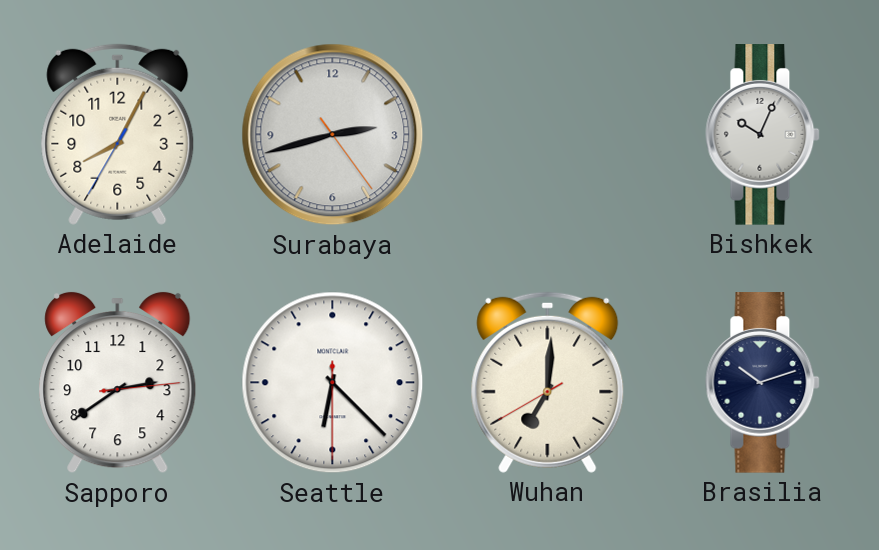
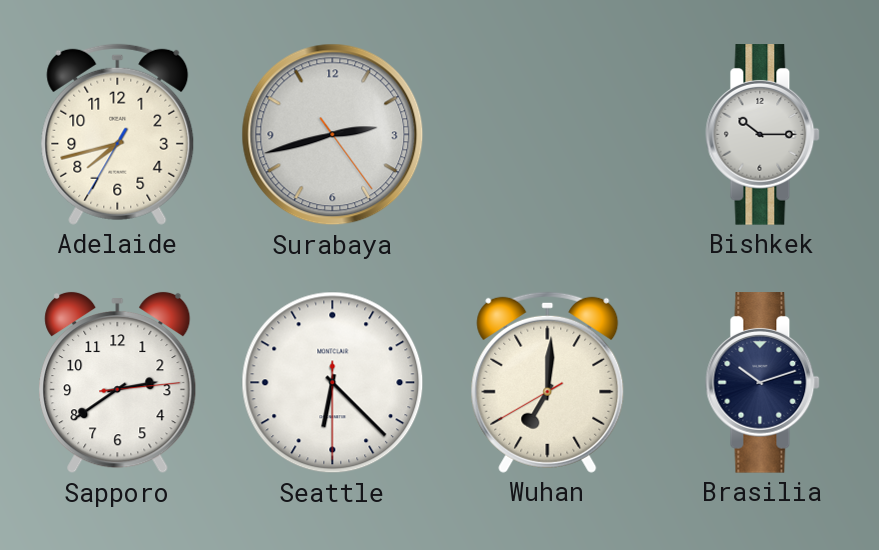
Adelaide: 8:04 -> 7:42
Bishkek: 10:04 -> 10:15
